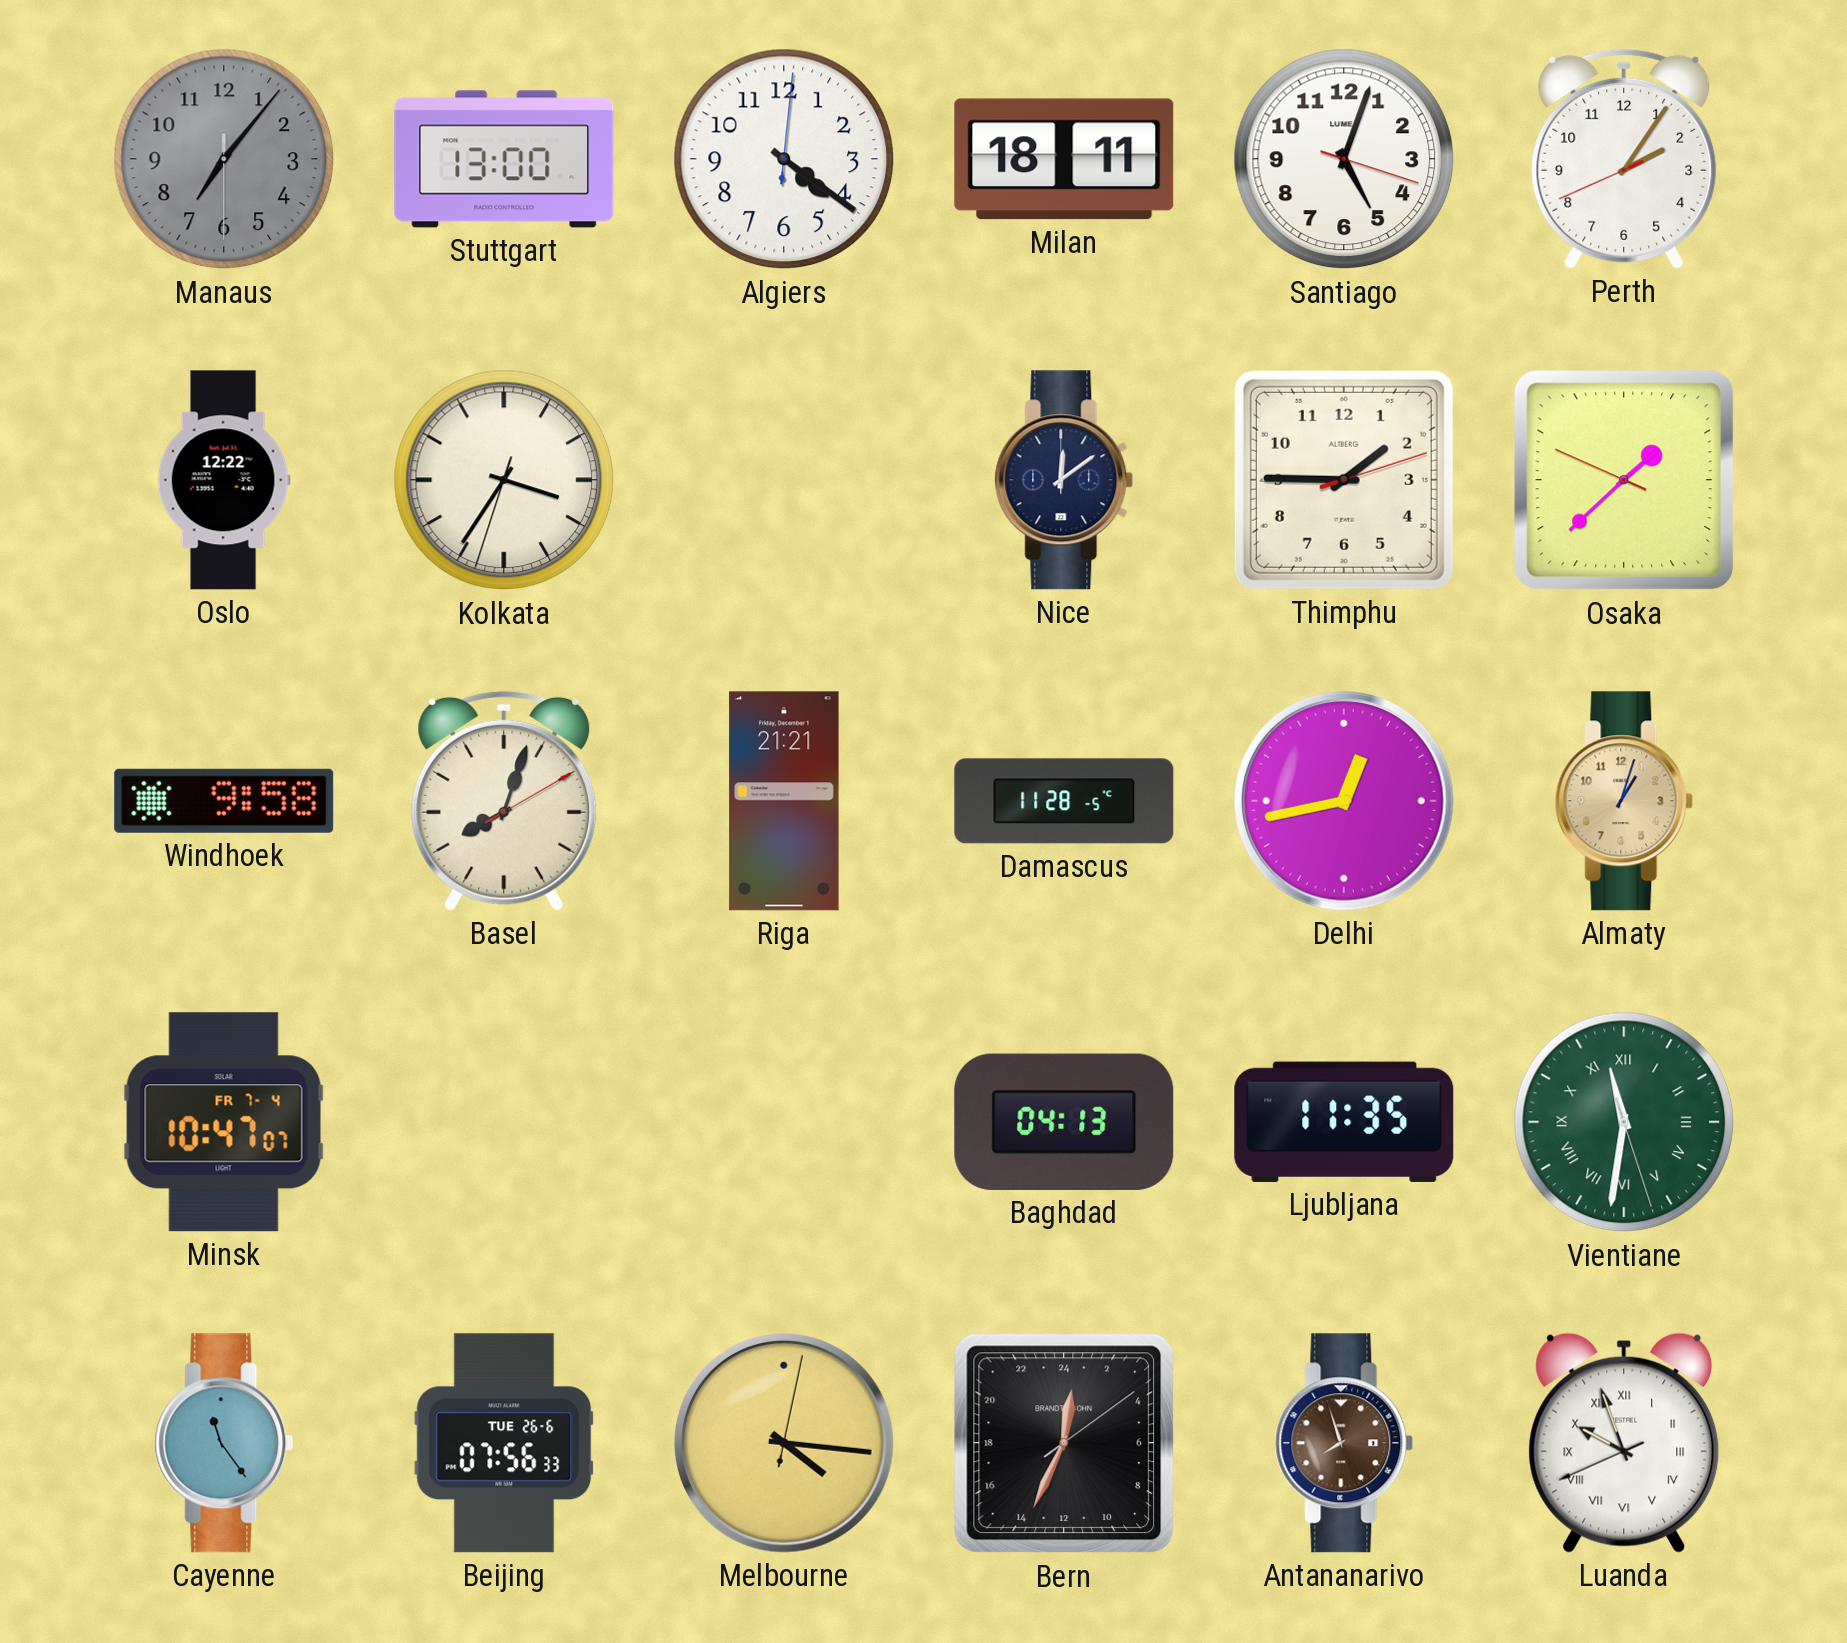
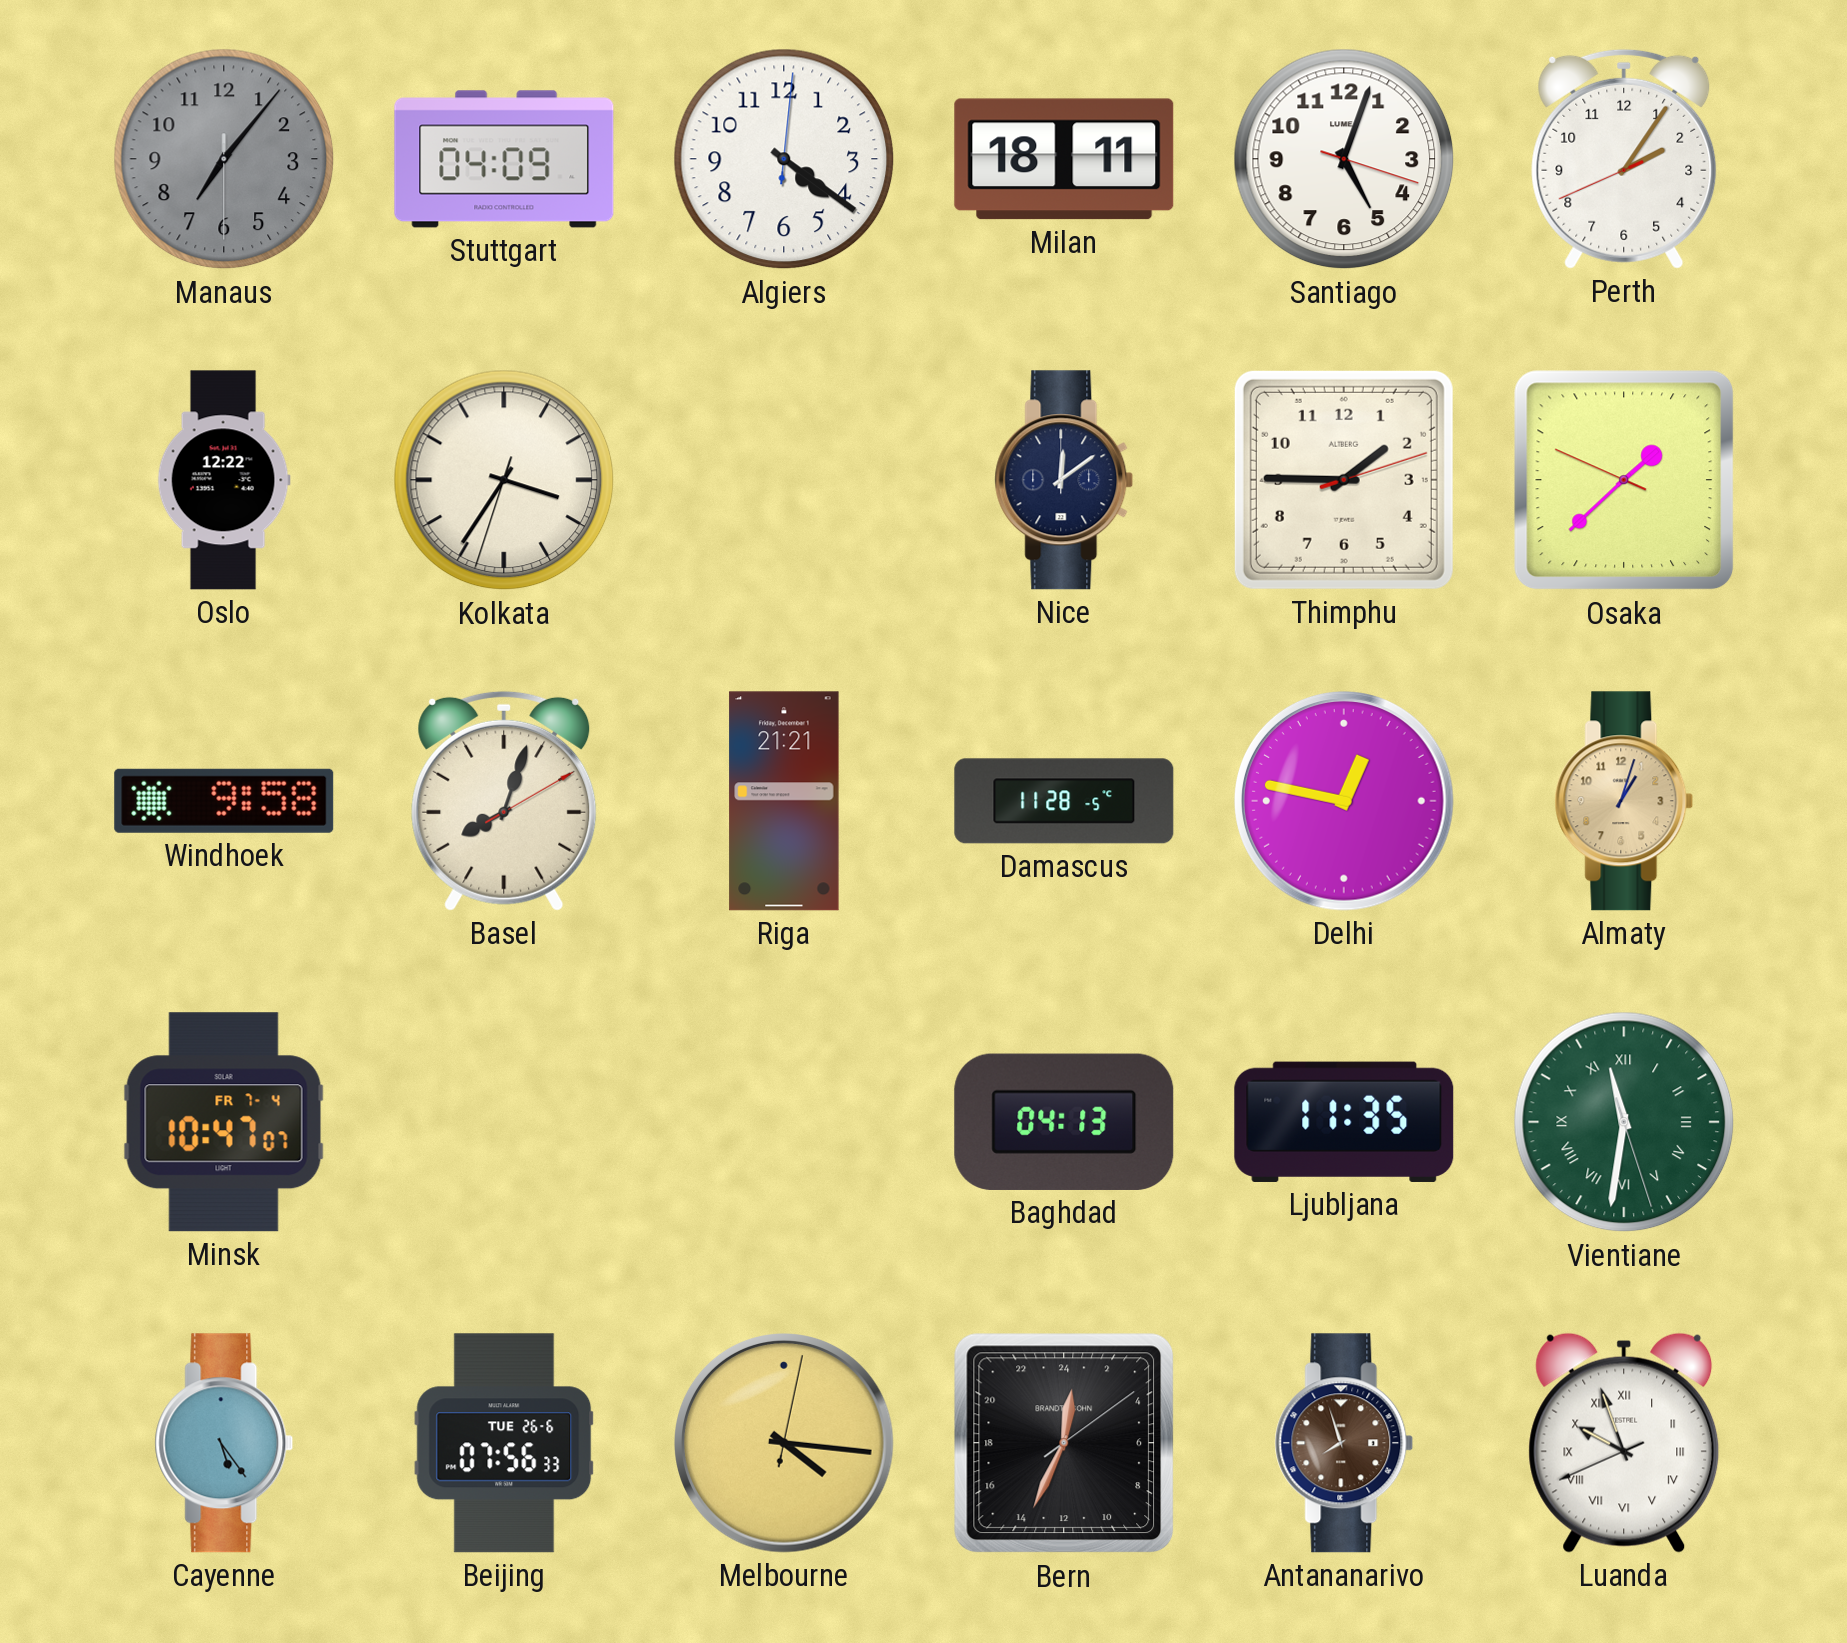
Stuttgart: 13:00 -> 04:09
Delhi: 12:43 -> 12:47
Cayenne: 11:24 -> 5:24
